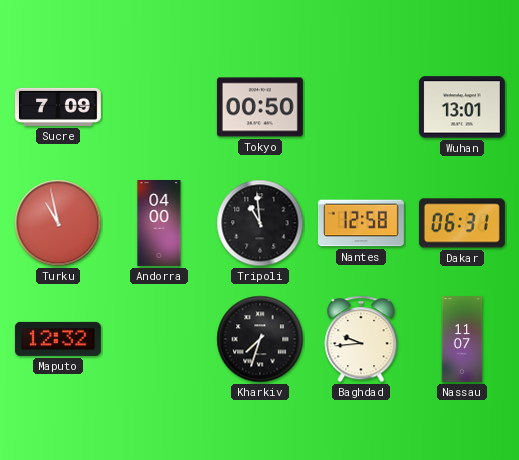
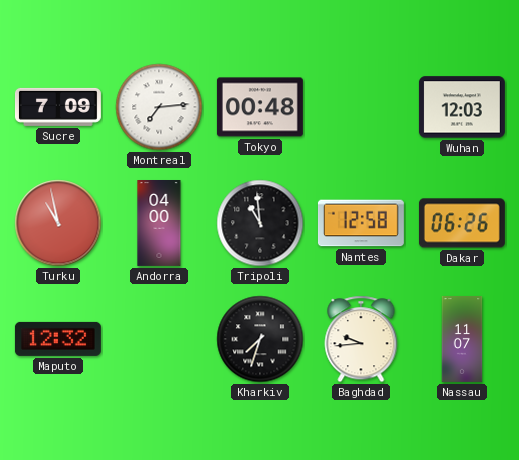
Montreal: none -> 7:14
Tokyo: 00:50 -> 00:48
Wuhan: 13:01 -> 12:03
Dakar: 06:31 -> 06:26
